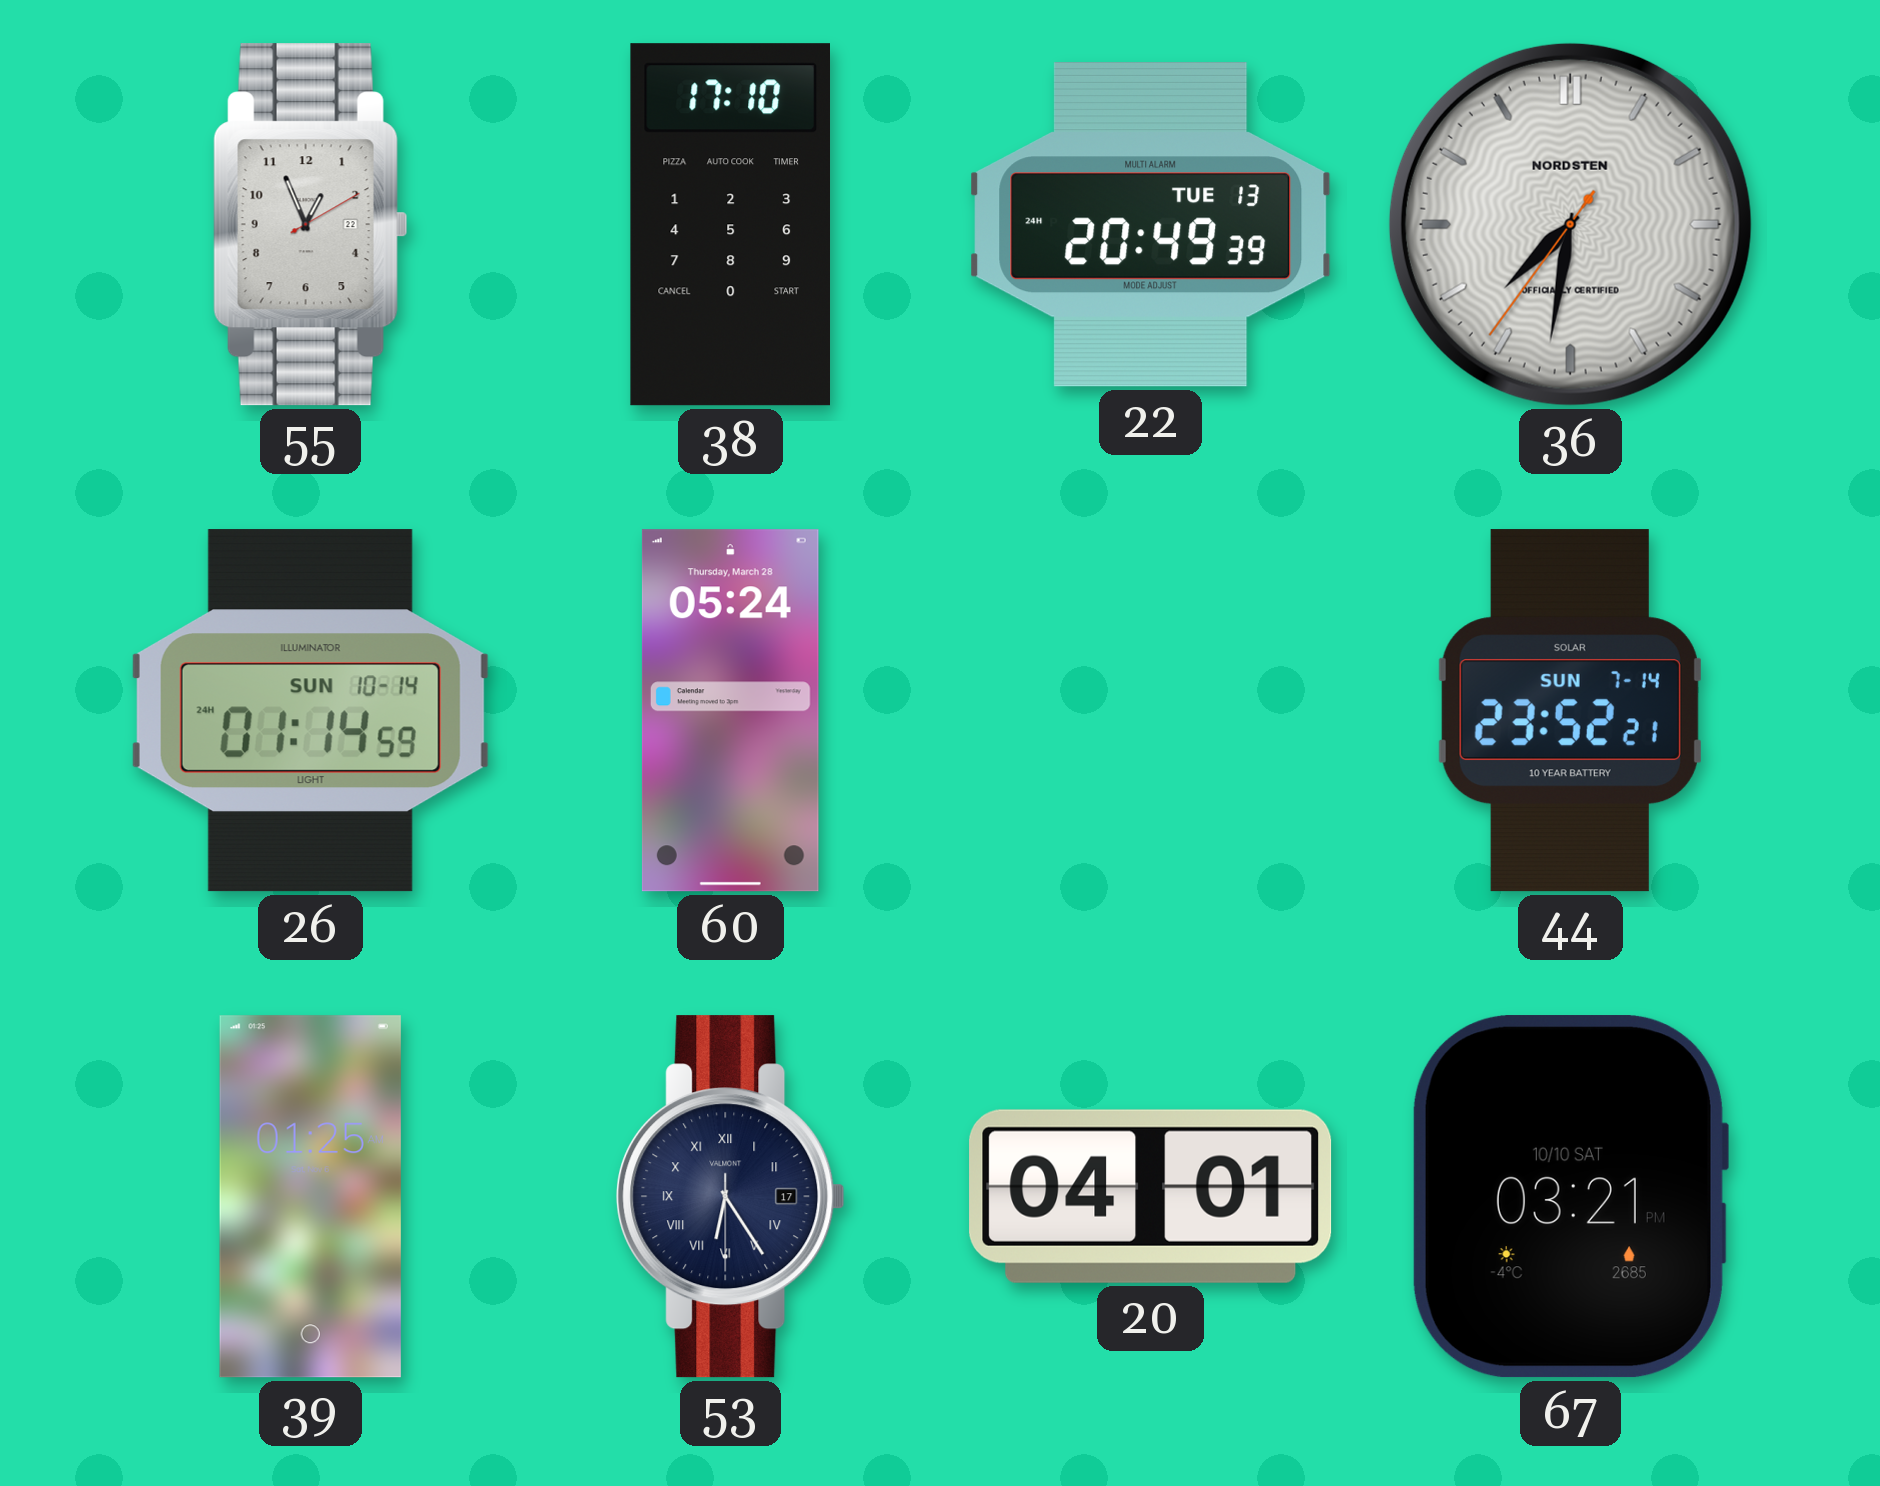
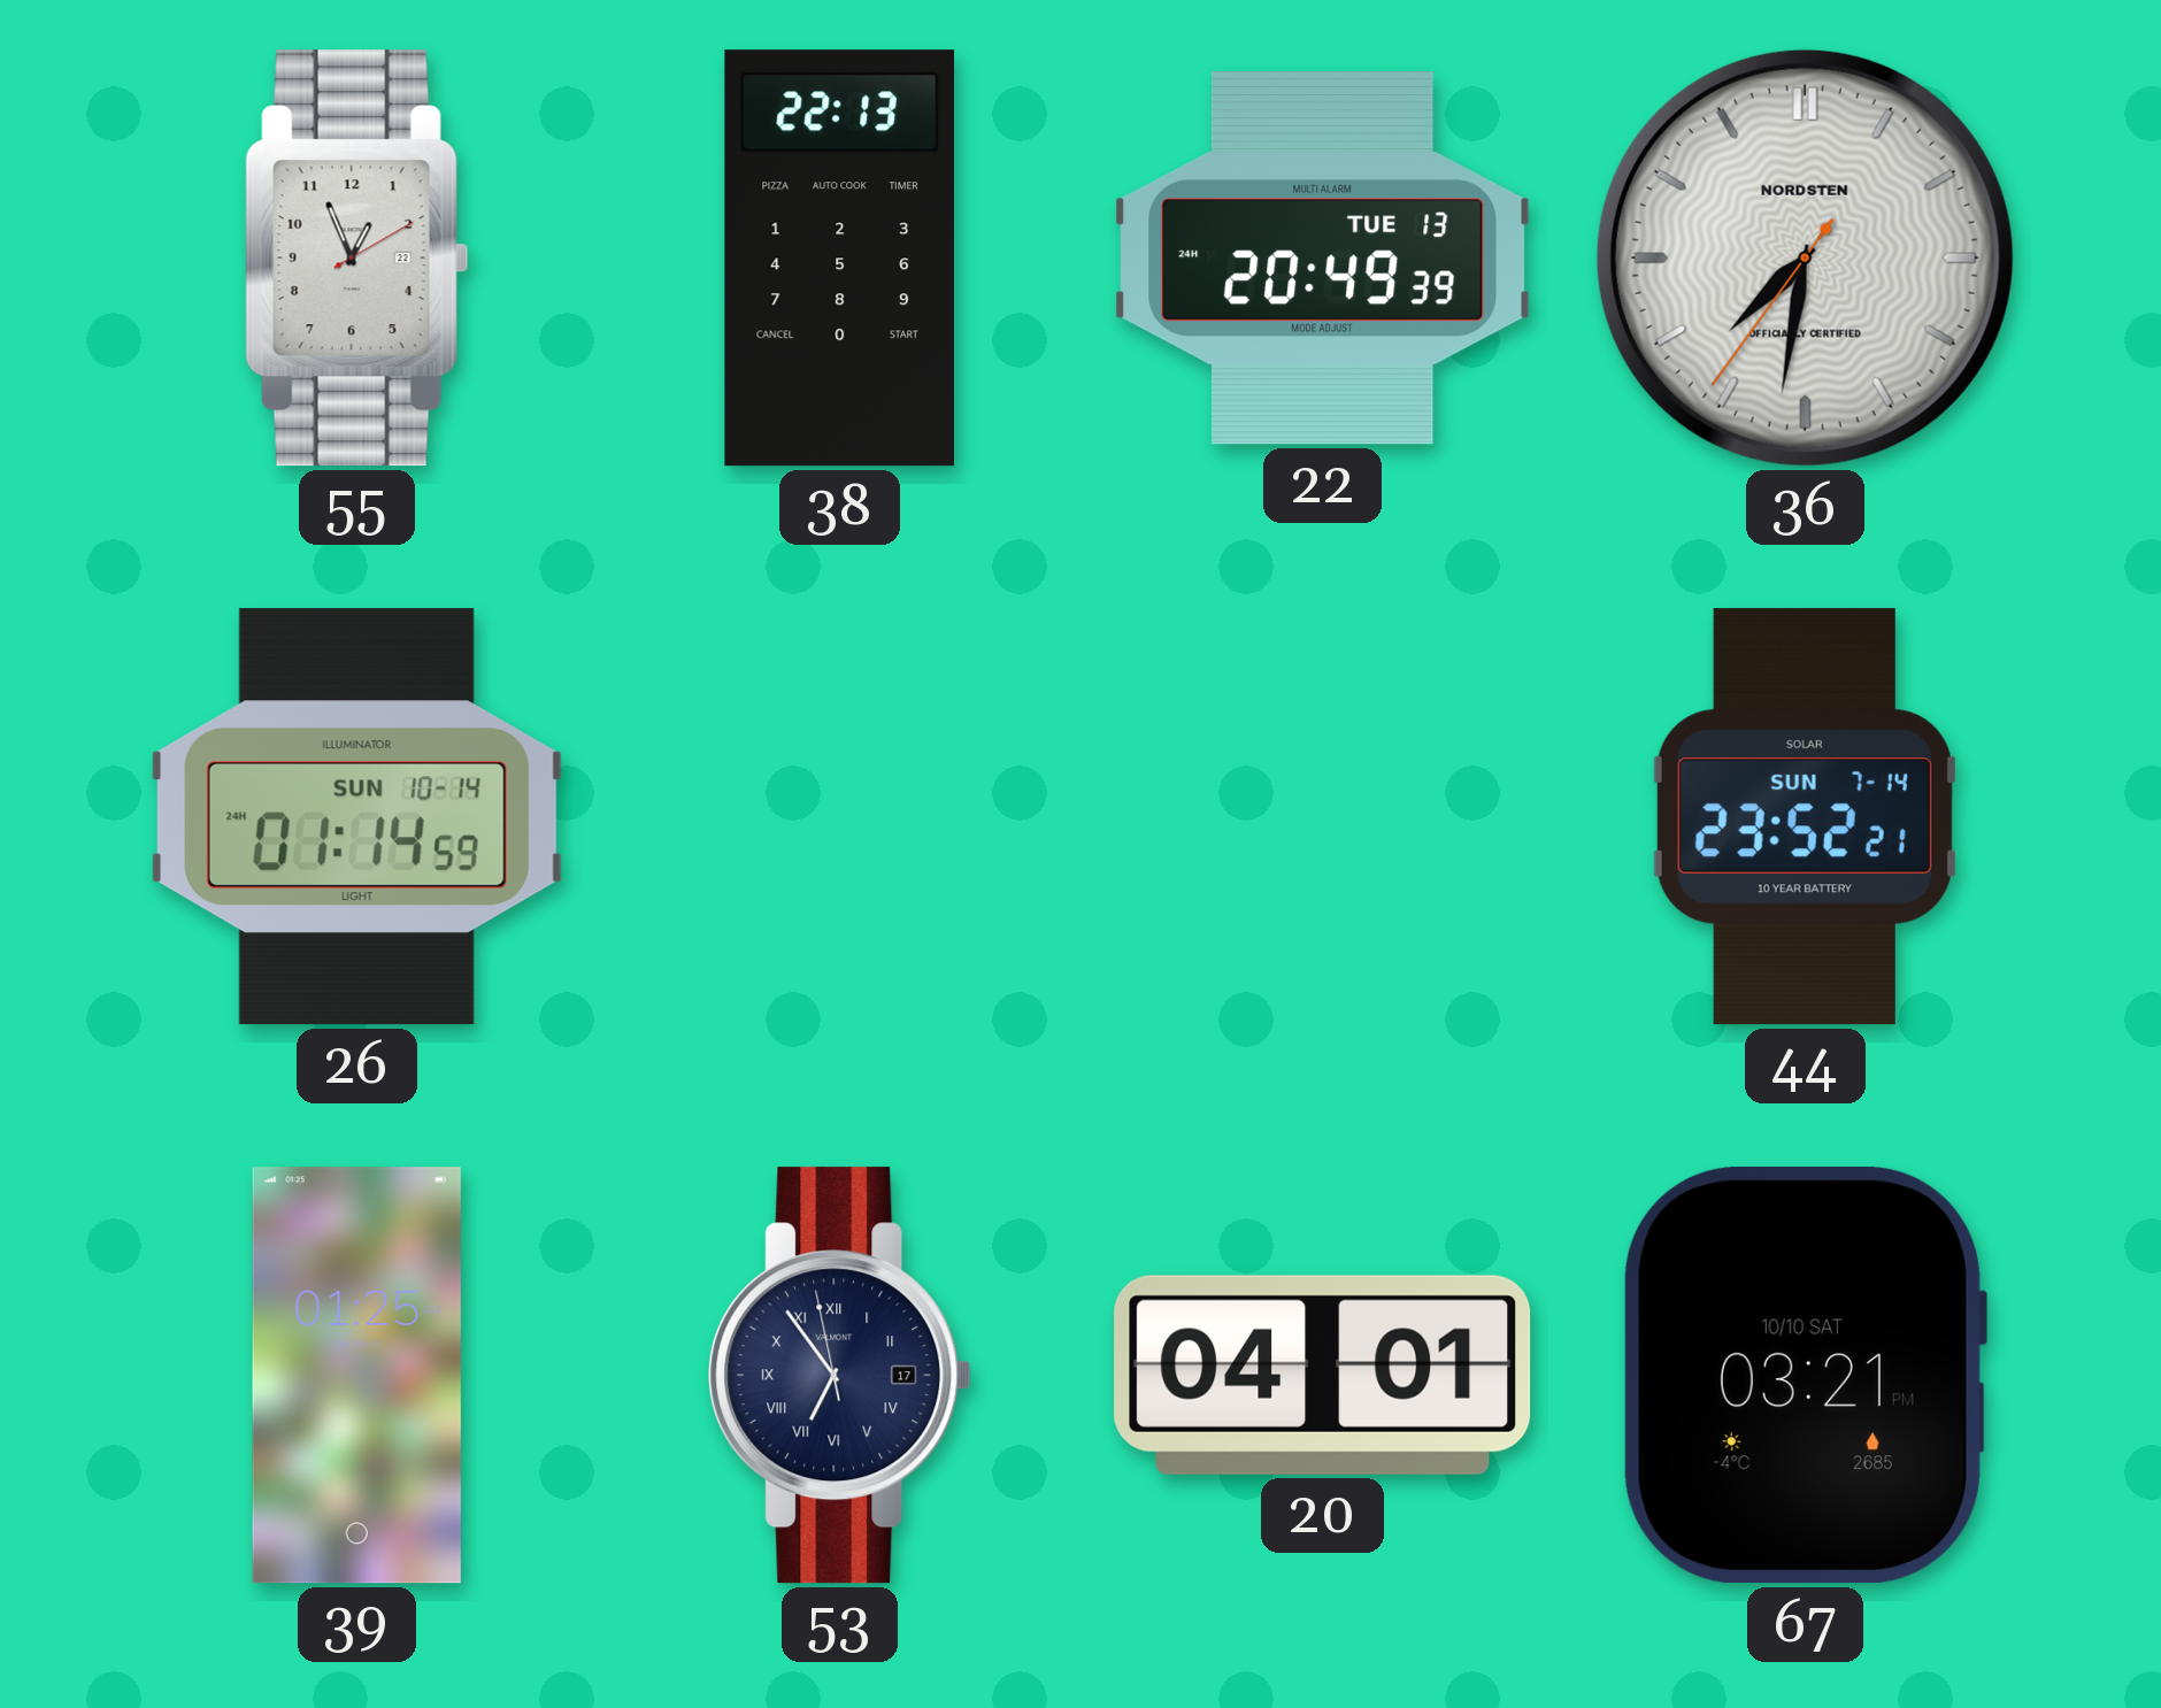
38: 17:10 -> 22:13
60: 05:24 -> none
53: 6:24 -> 6:53
